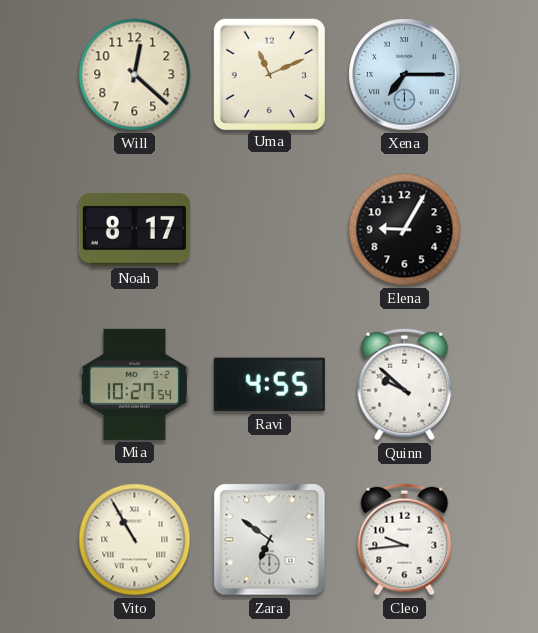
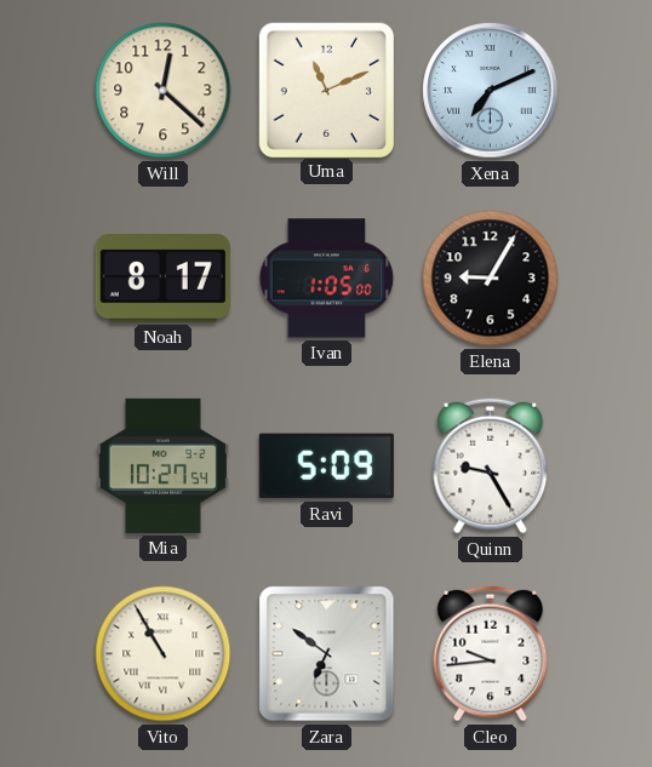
Xena: 7:15 -> 7:11
Ivan: none -> 1:05
Ravi: 4:55 -> 5:09
Quinn: 9:52 -> 9:25
